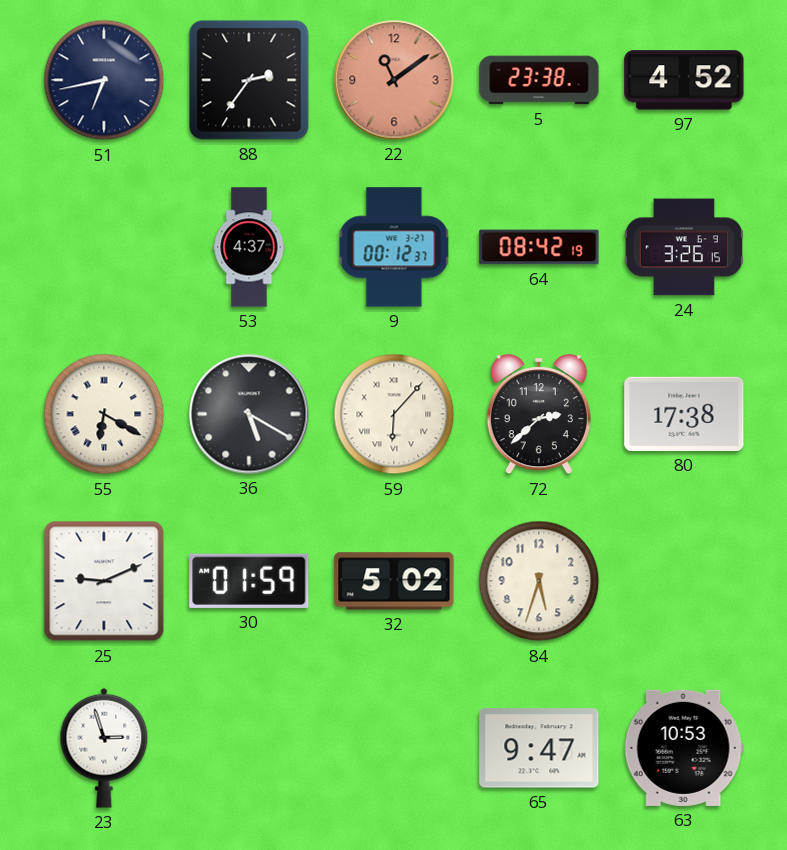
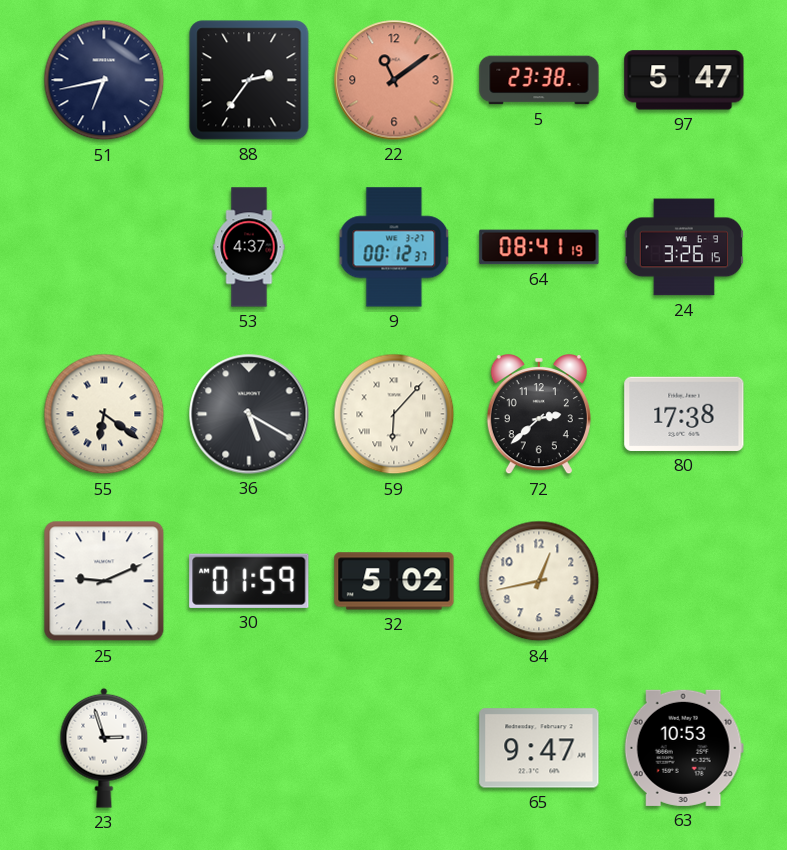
97: 4:52 -> 5:47
64: 08:42 -> 08:41
55: 6:20 -> 6:21
84: 5:33 -> 12:43
